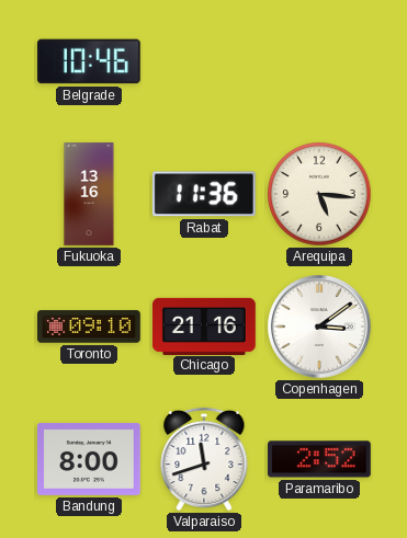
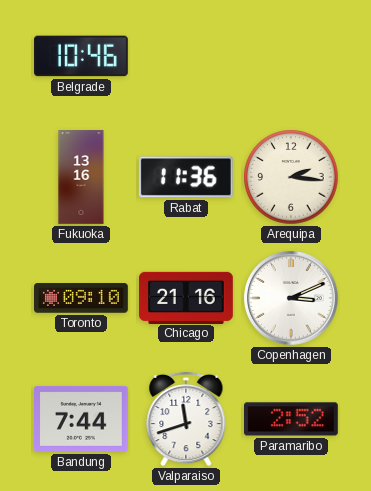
Arequipa: 5:16 -> 2:16
Copenhagen: 3:09 -> 3:11
Bandung: 8:00 -> 7:44
